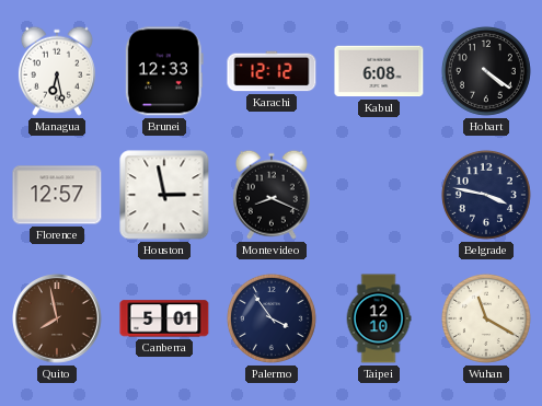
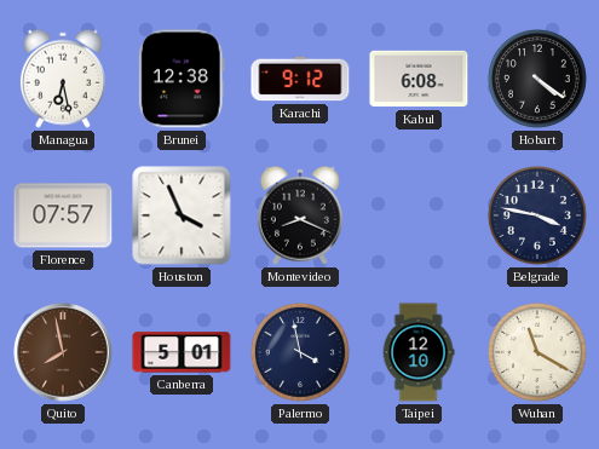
Brunei: 12:33 -> 12:38
Karachi: 12:12 -> 9:12
Florence: 12:57 -> 07:57
Houston: 2:58 -> 3:56
Palermo: 3:54 -> 3:58
